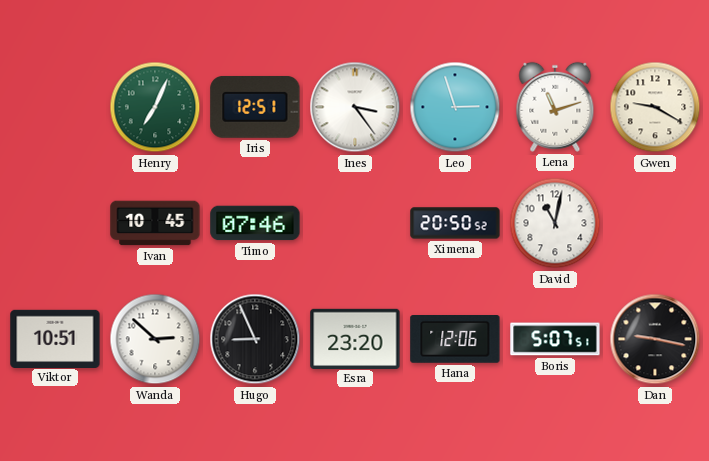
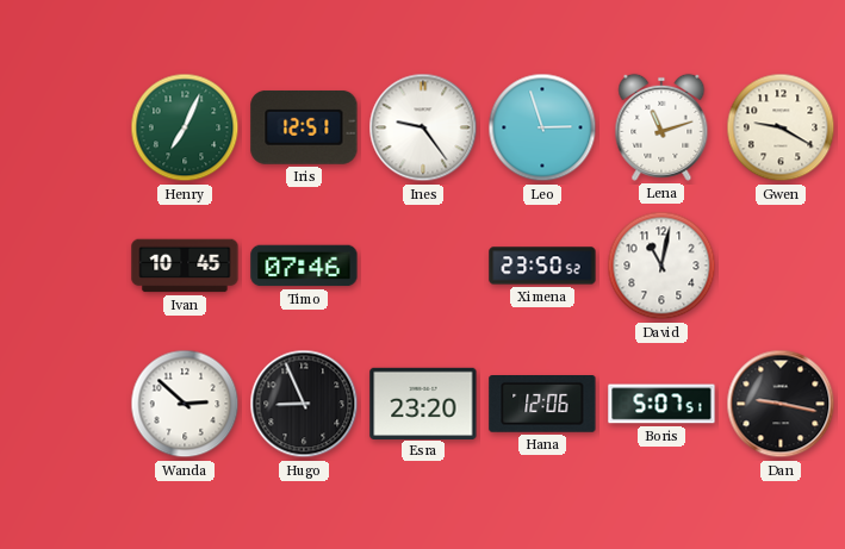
Ines: 3:24 -> 9:24
Ximena: 20:50 -> 23:50
Viktor: 10:51 -> none
